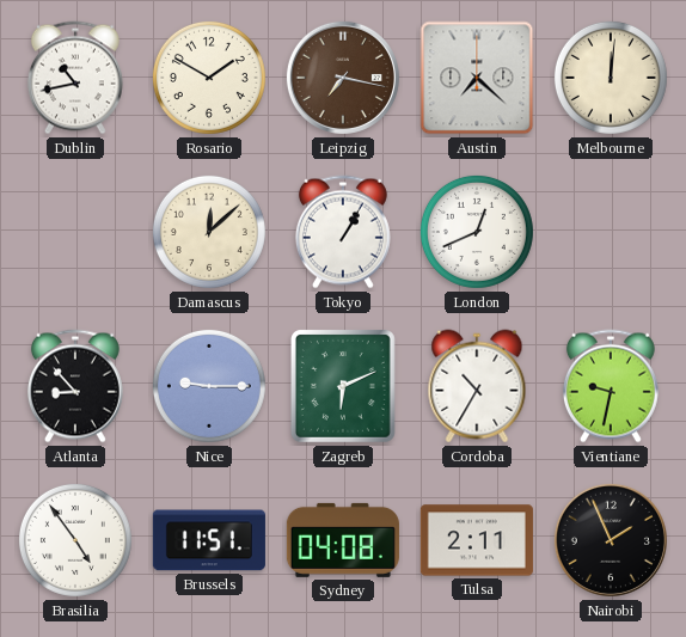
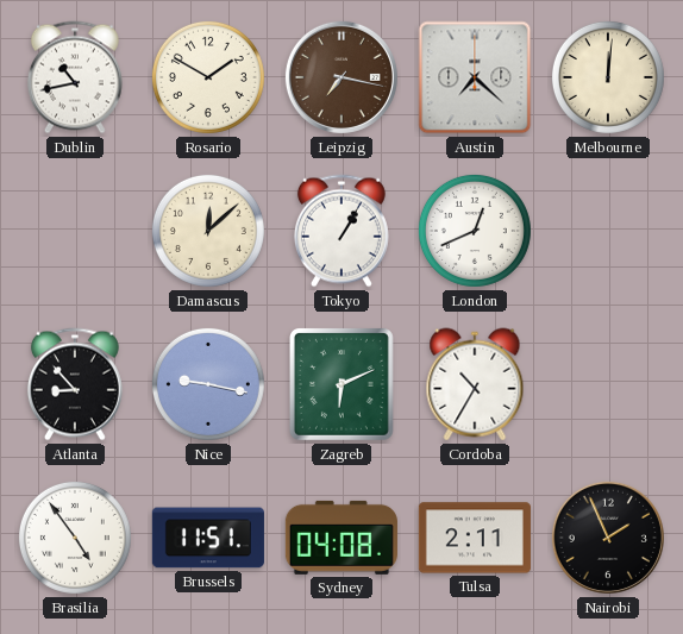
Nice: 9:15 -> 9:17
Vientiane: 9:32 -> none
